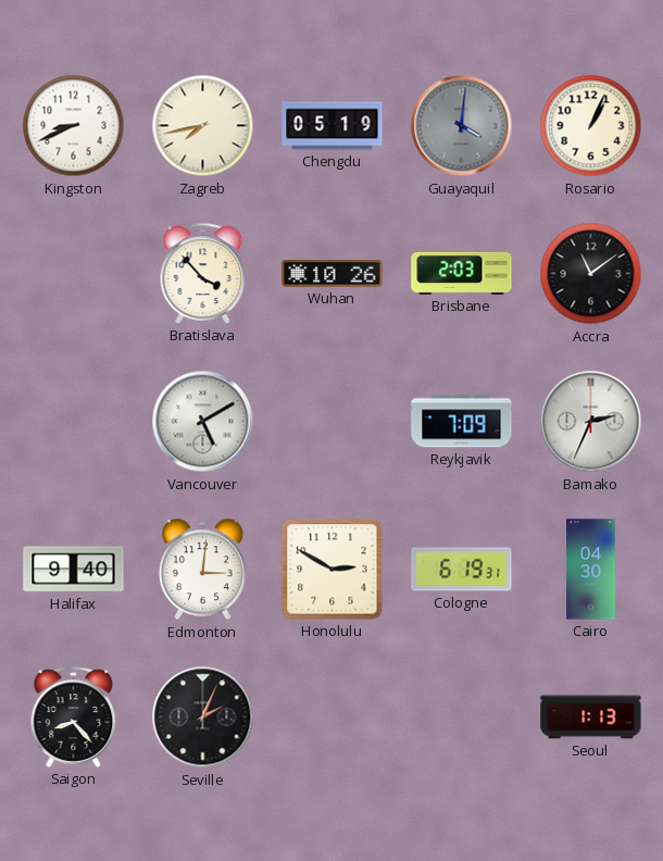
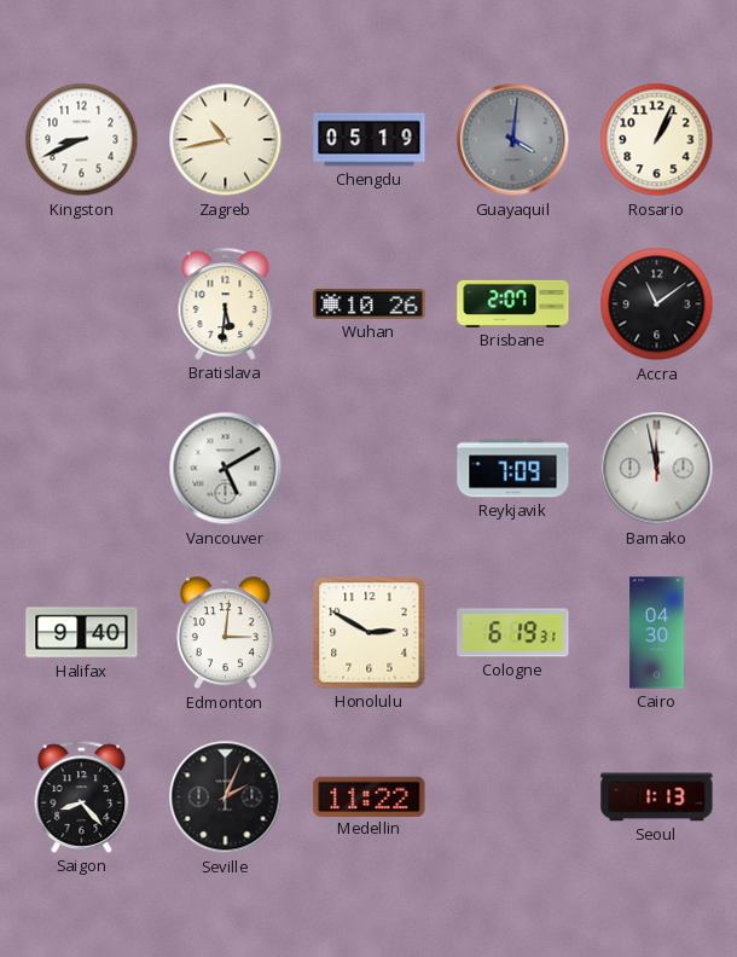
Zagreb: 7:43 -> 10:43
Bratislava: 3:53 -> 5:31
Brisbane: 2:03 -> 2:07
Bamako: 2:34 -> 11:58
Medellin: none -> 11:22
